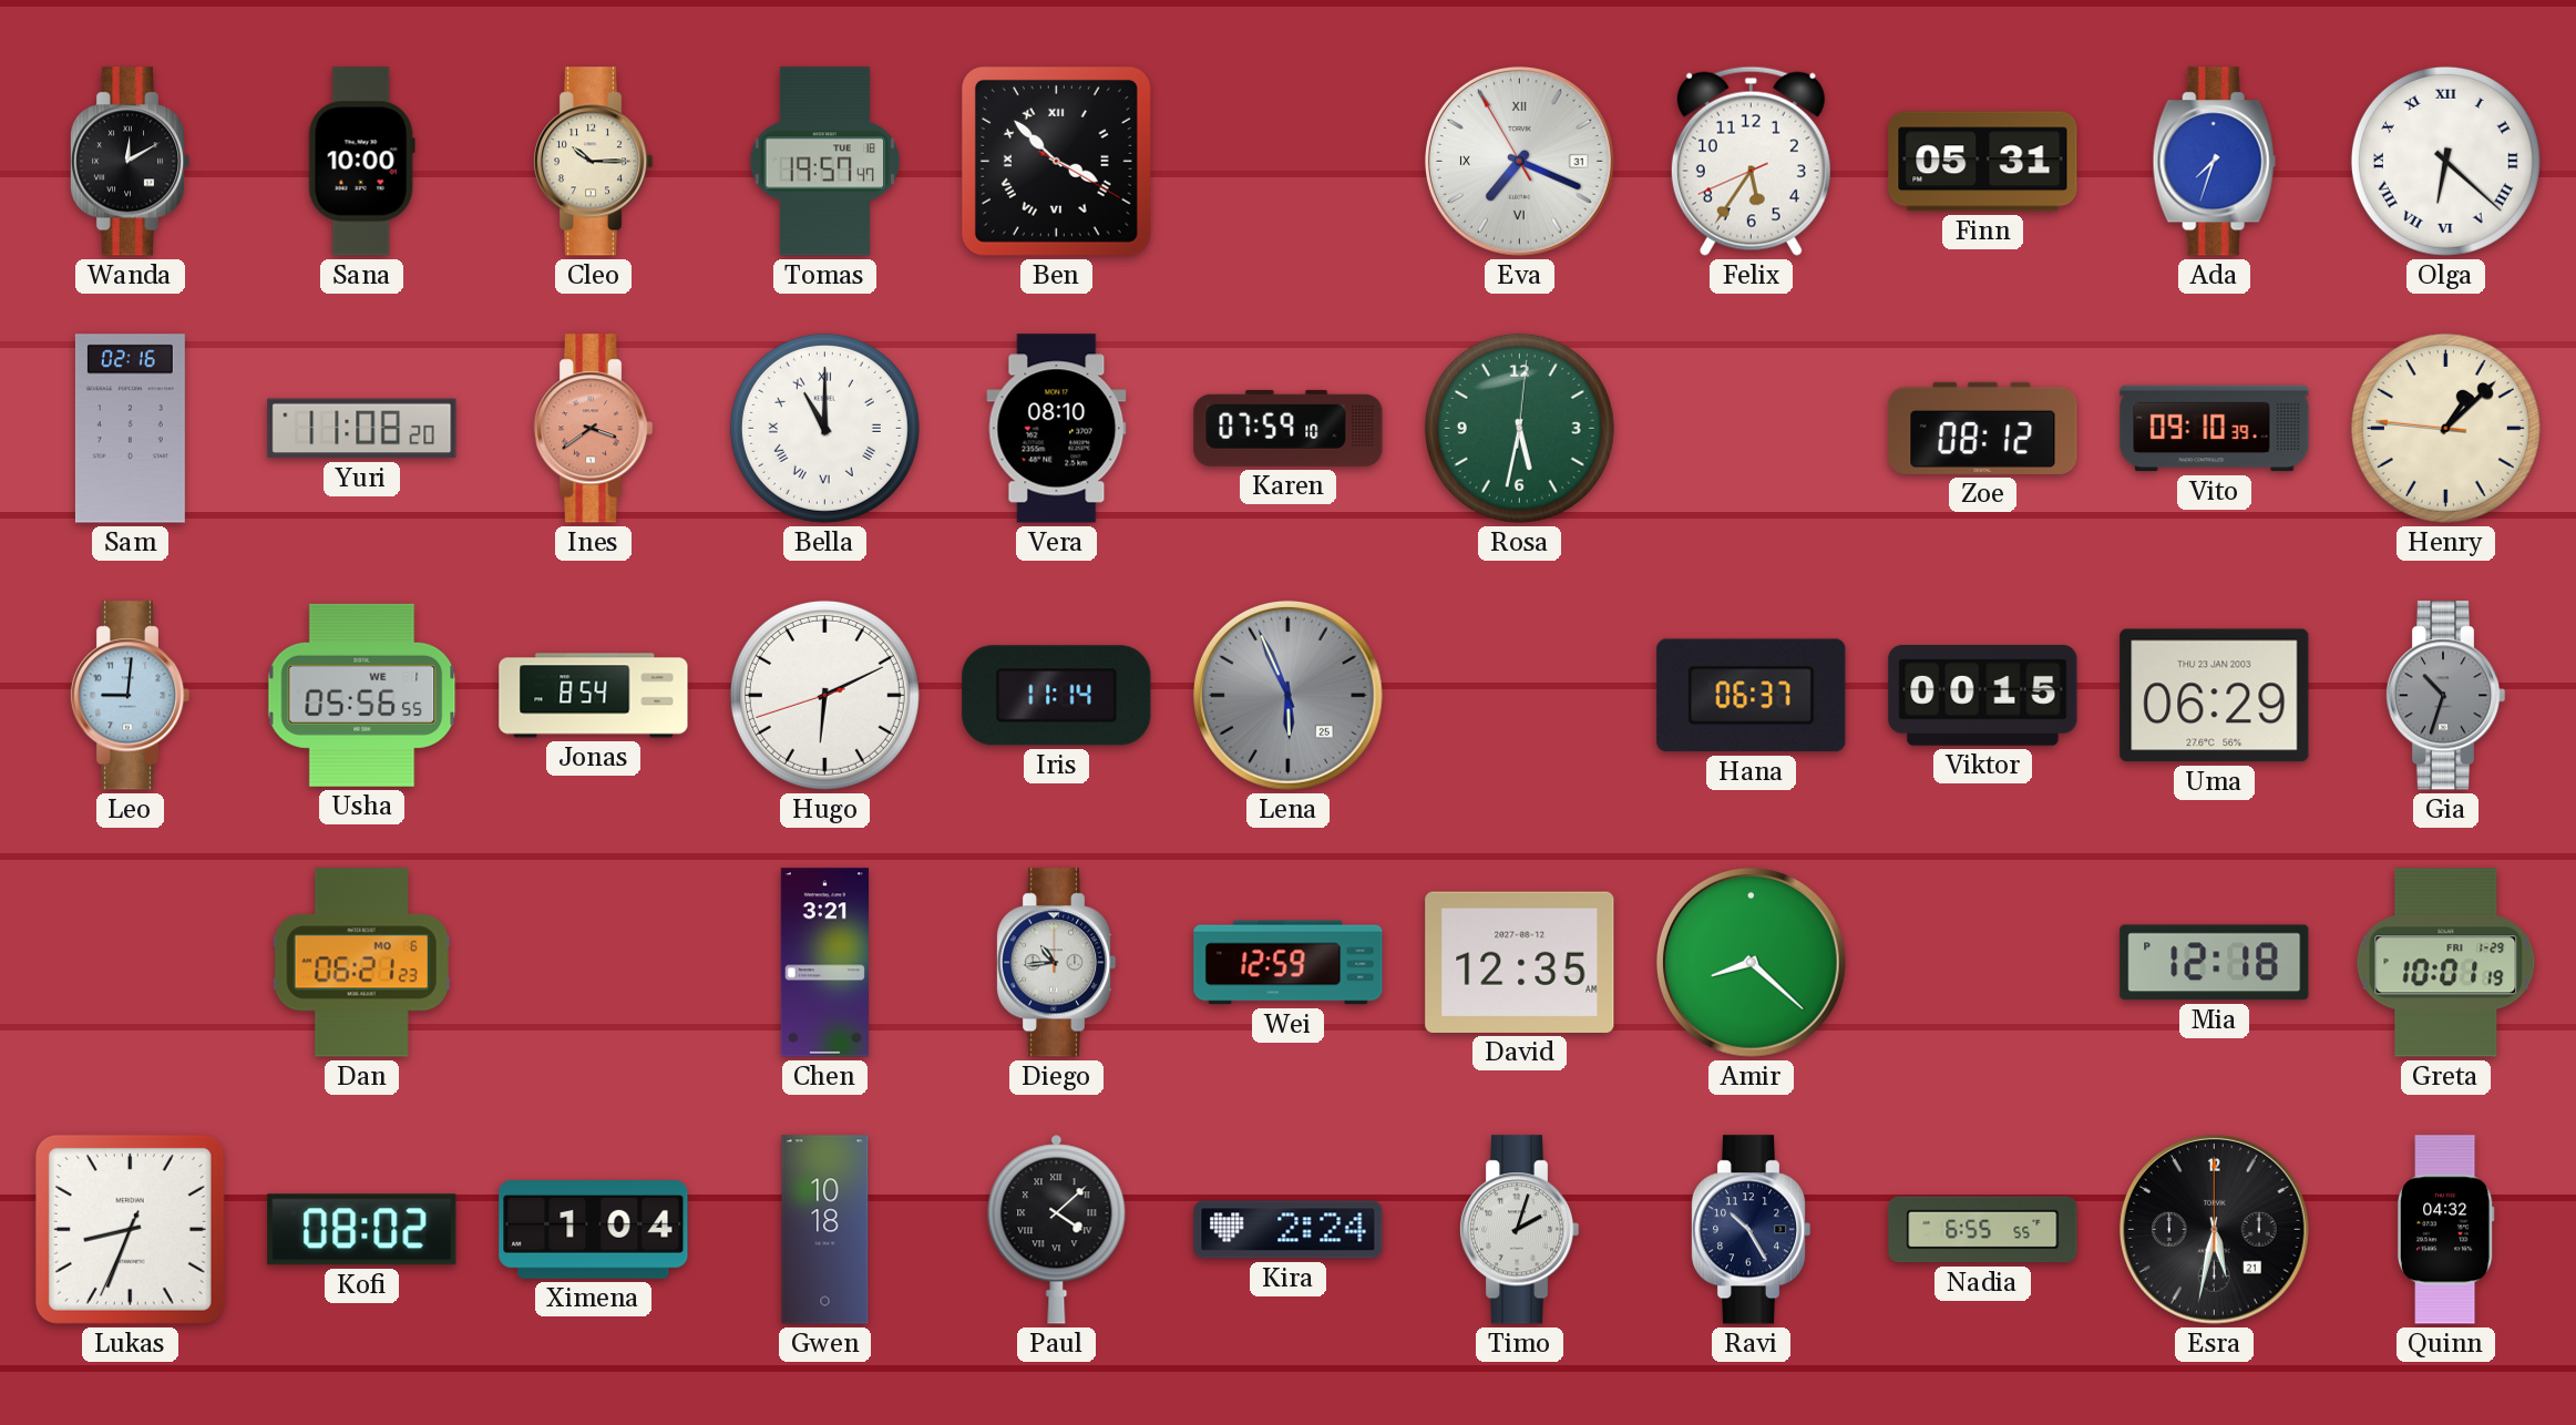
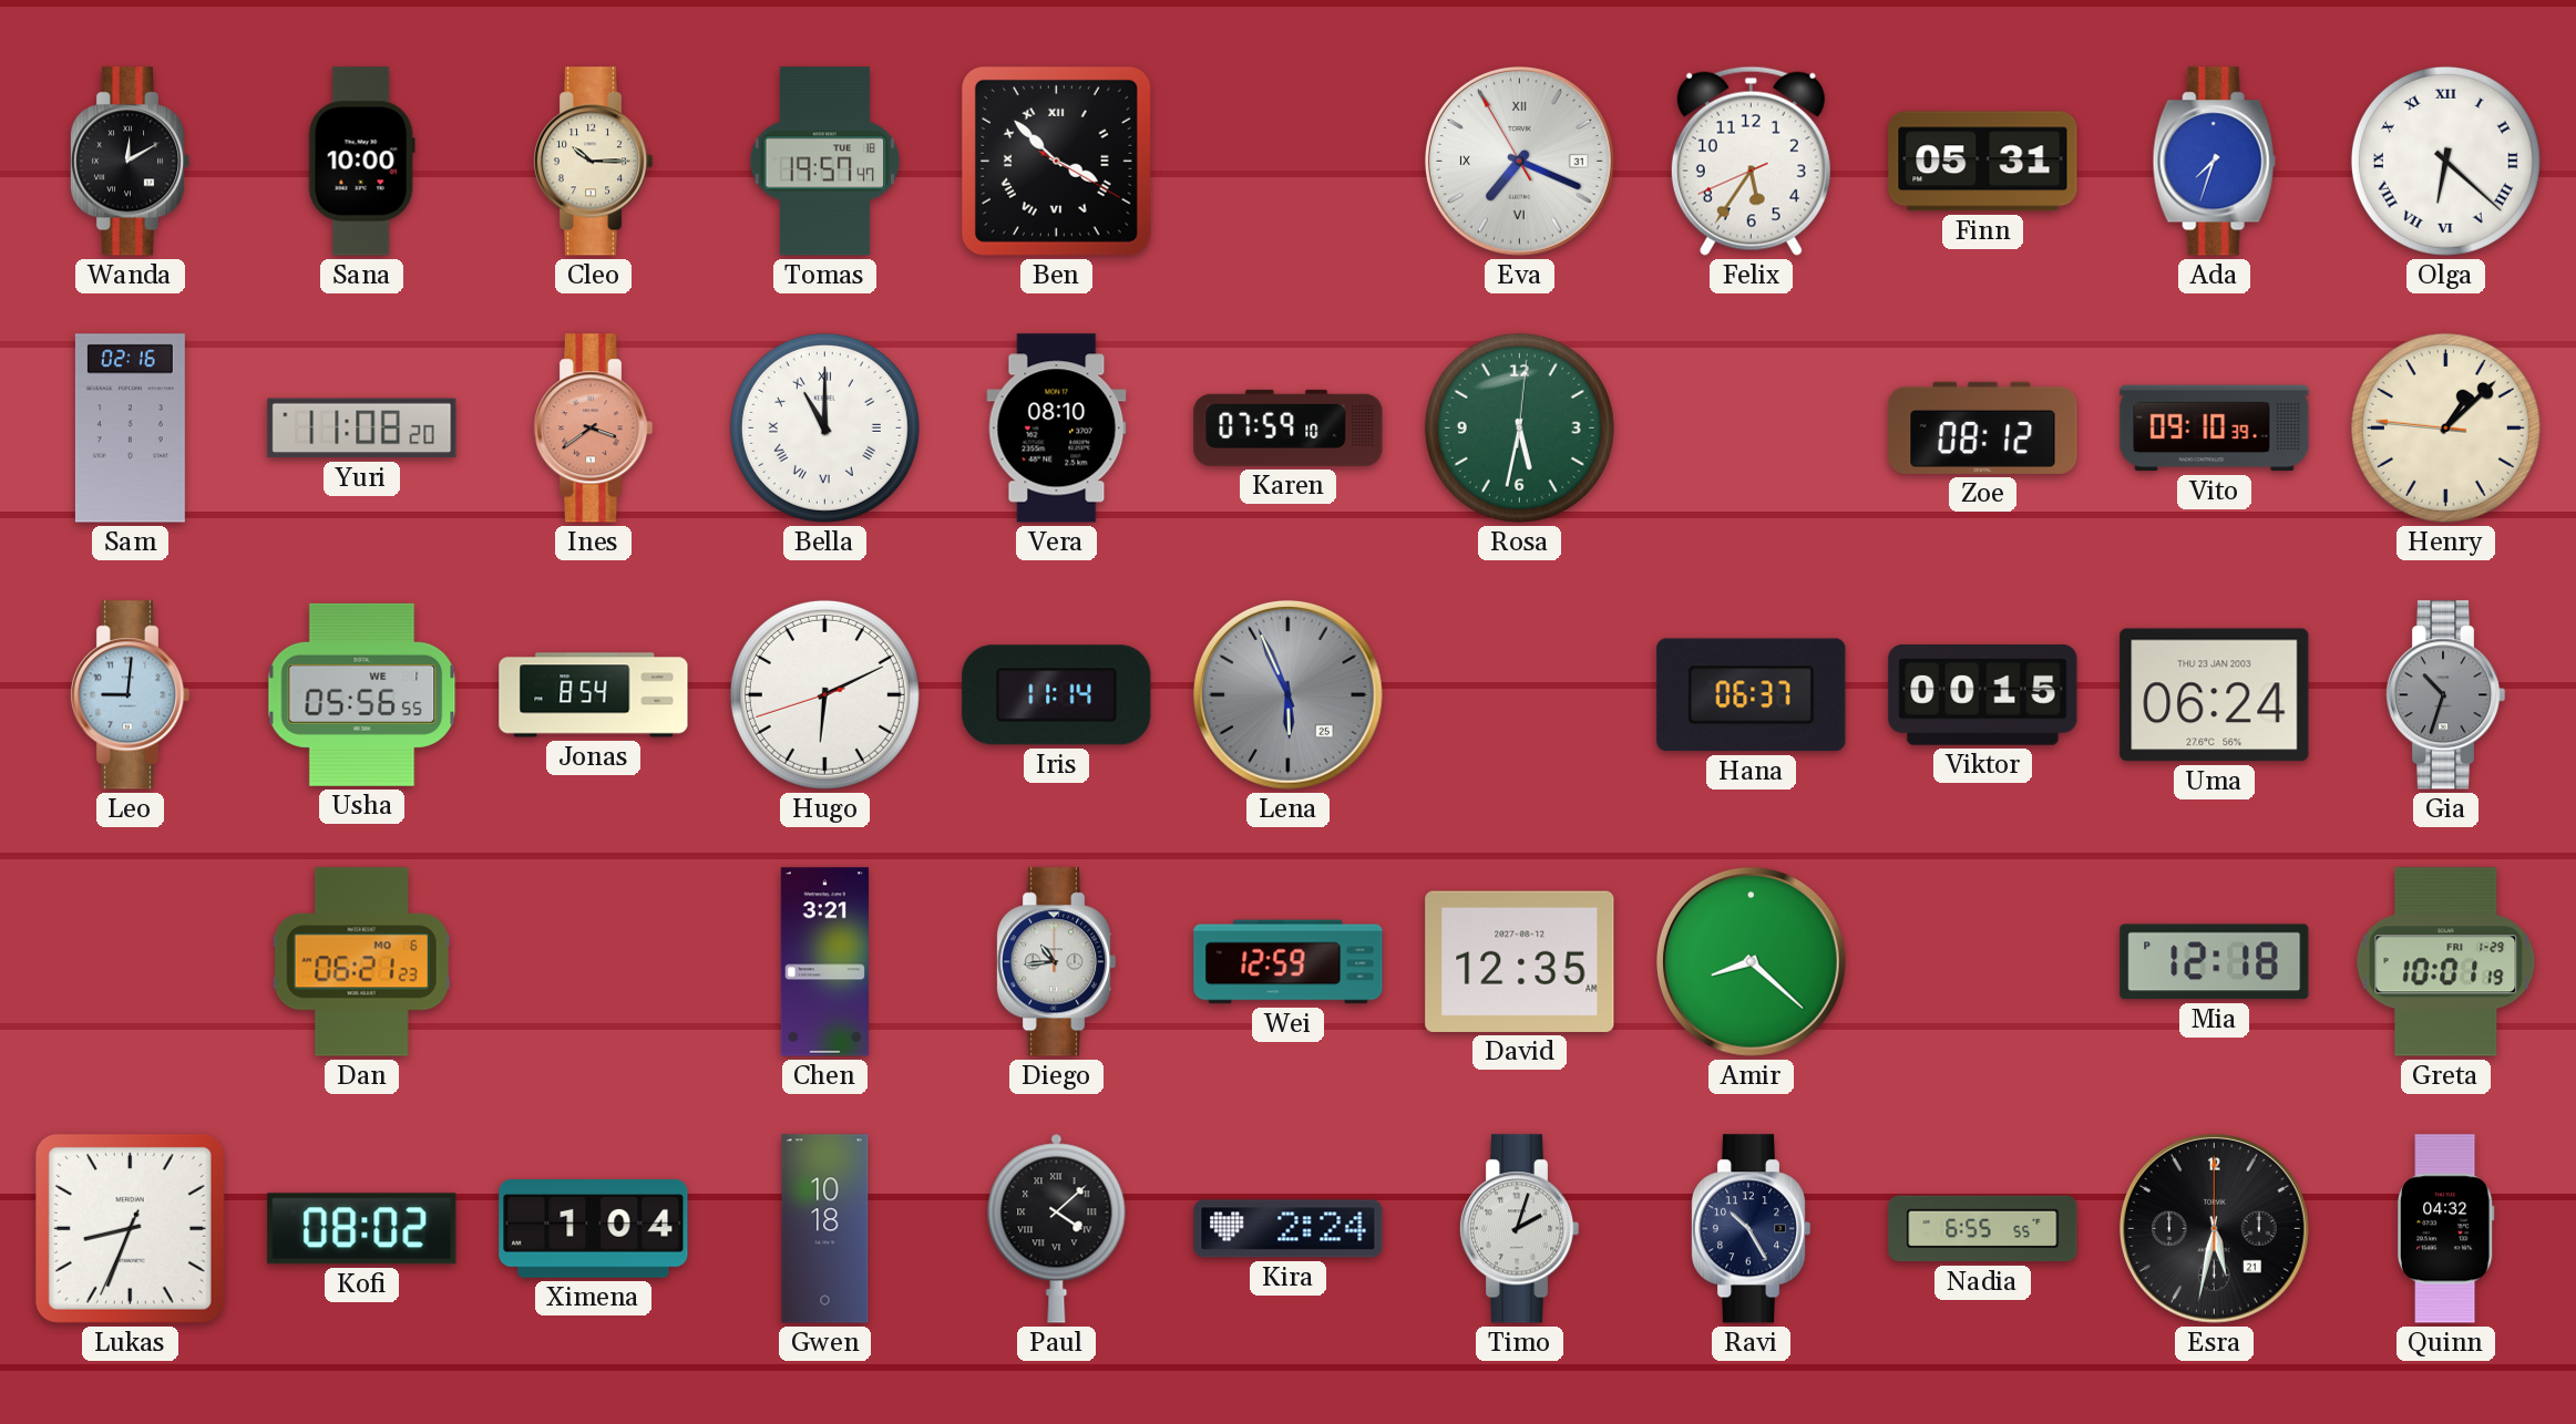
Uma: 06:29 -> 06:24
